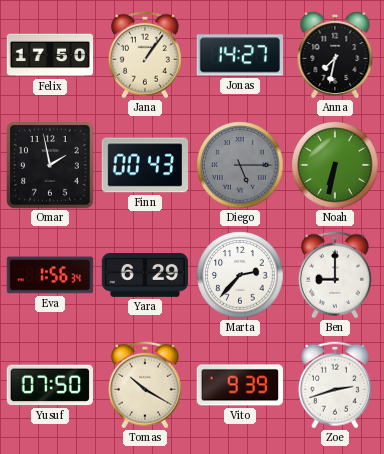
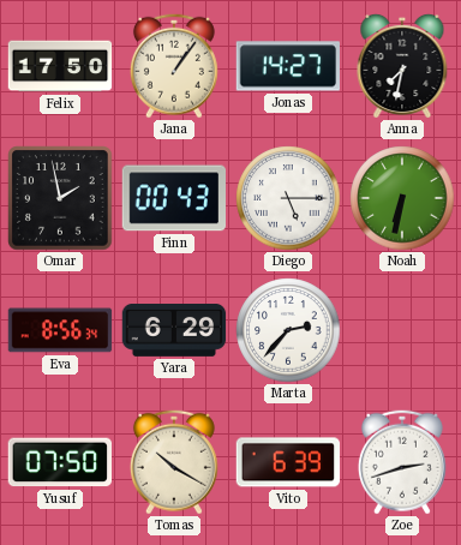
Diego dial: grey -> white
Eva: 1:56 -> 8:56
Ben: 9:00 -> none
Vito: 9:39 -> 6:39
